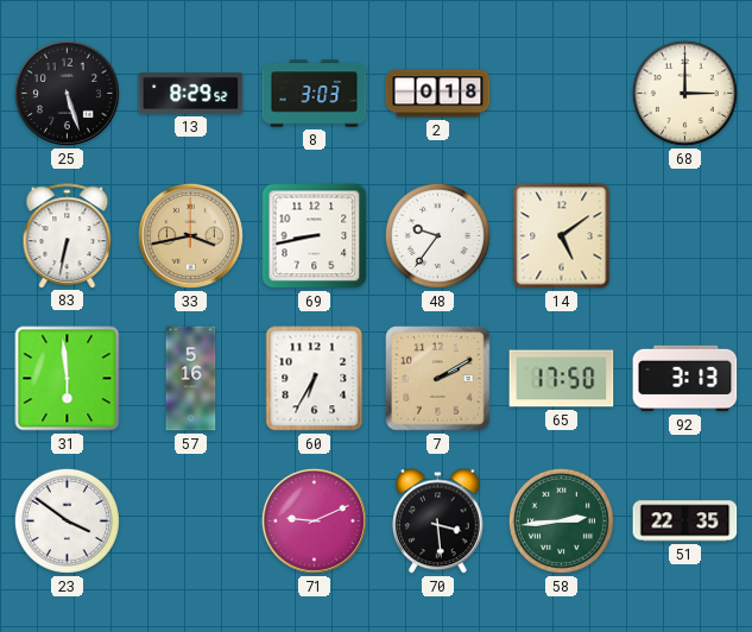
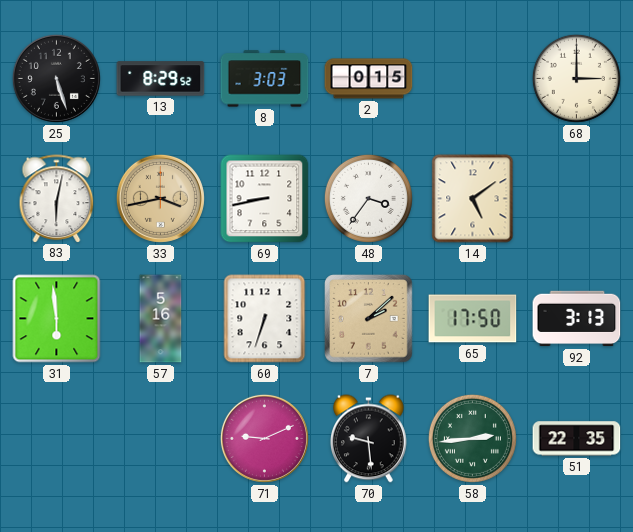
2: 0:18 -> 0:15
83: 6:32 -> 6:02
48: 9:36 -> 3:36
60: 6:35 -> 6:33
7: 2:10 -> 2:08
23: 3:51 -> none
70: 3:29 -> 9:29
